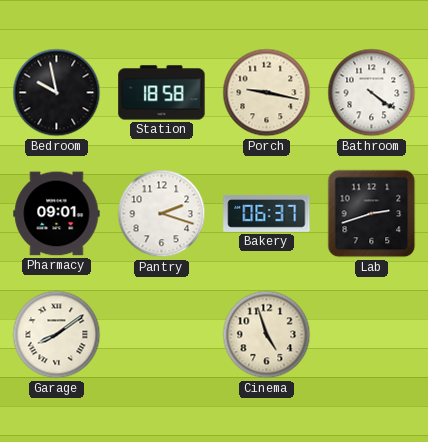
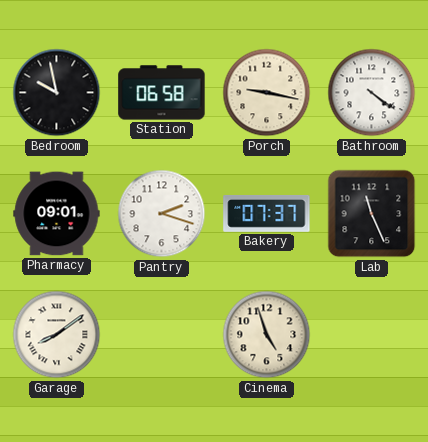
Station: 18:58 -> 06:58
Bakery: 06:37 -> 07:37
Lab: 2:42 -> 11:26
